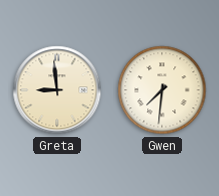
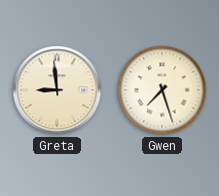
Gwen: 7:31 -> 7:27
